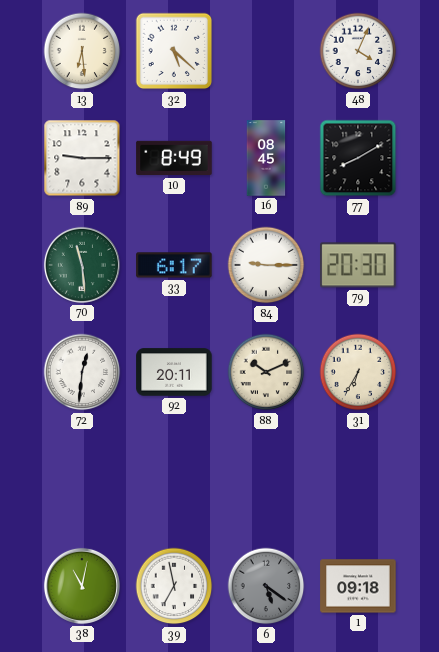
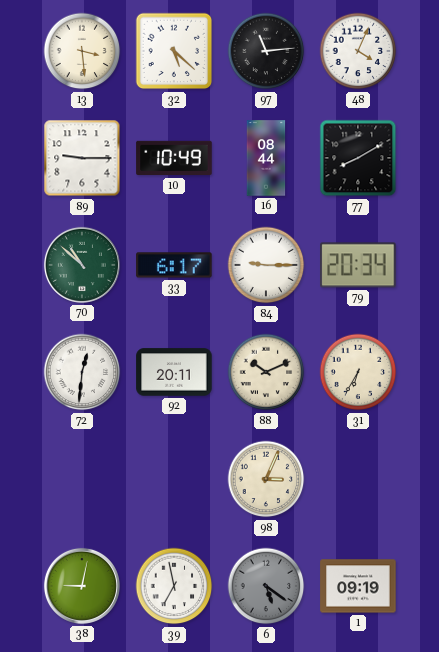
13: 6:29 -> 3:29
97: none -> 11:14
10: 8:49 -> 10:49
16: 08:45 -> 08:44
70: 11:29 -> 10:52
79: 20:30 -> 20:34
98: none -> 3:04
38: 11:02 -> 9:02
1: 09:18 -> 09:19
